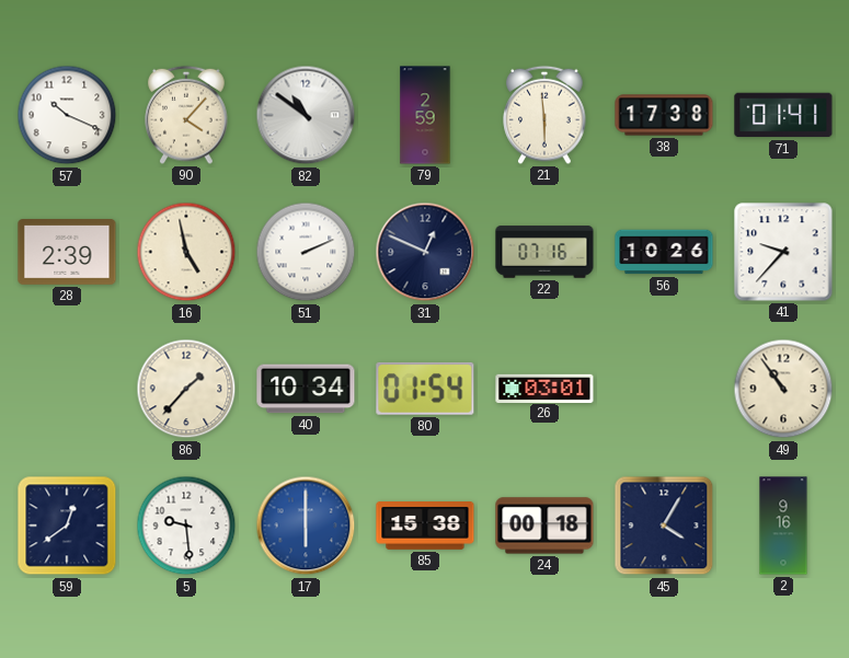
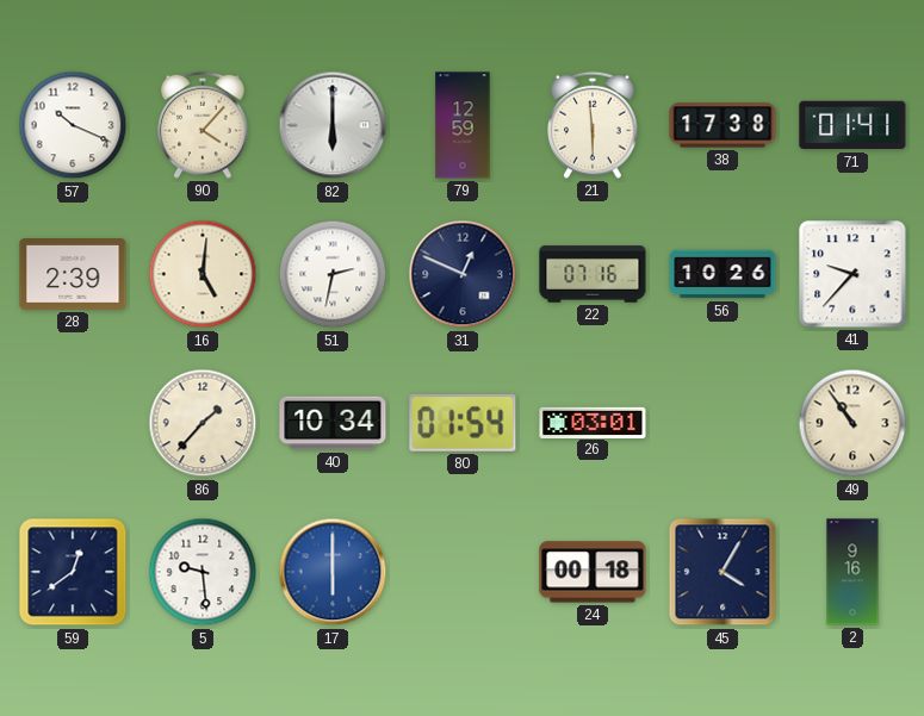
82: 10:51 -> 6:00
79: 2:59 -> 12:59
16: 4:58 -> 5:01
51: 2:11 -> 2:32
85: 15:38 -> none
